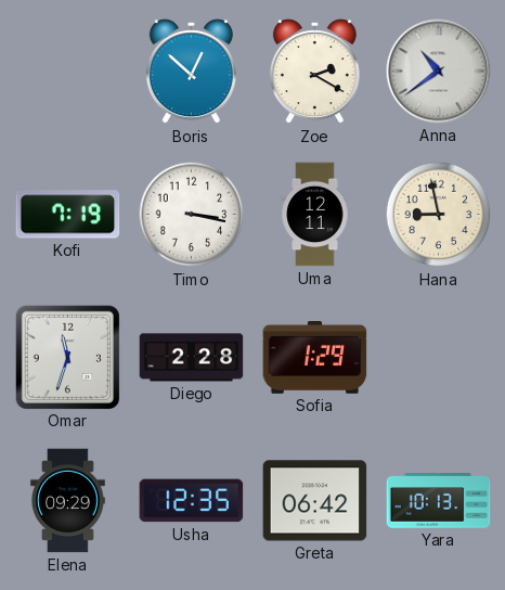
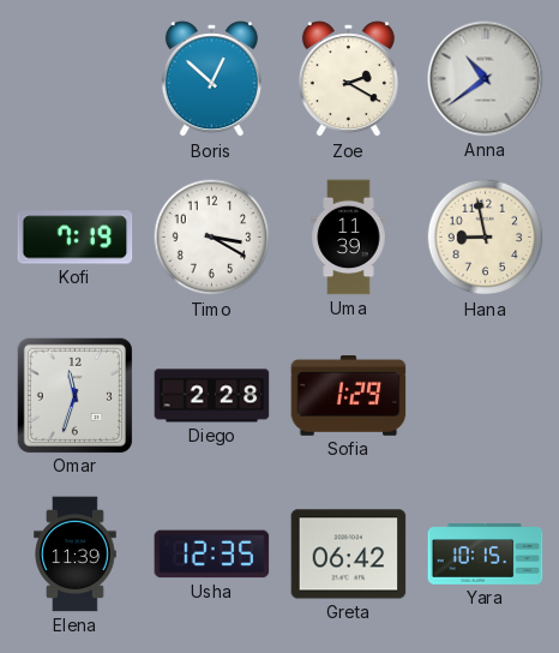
Timo: 3:17 -> 3:20
Uma: 12:11 -> 11:39
Elena: 09:29 -> 11:39
Yara: 10:13 -> 10:15
